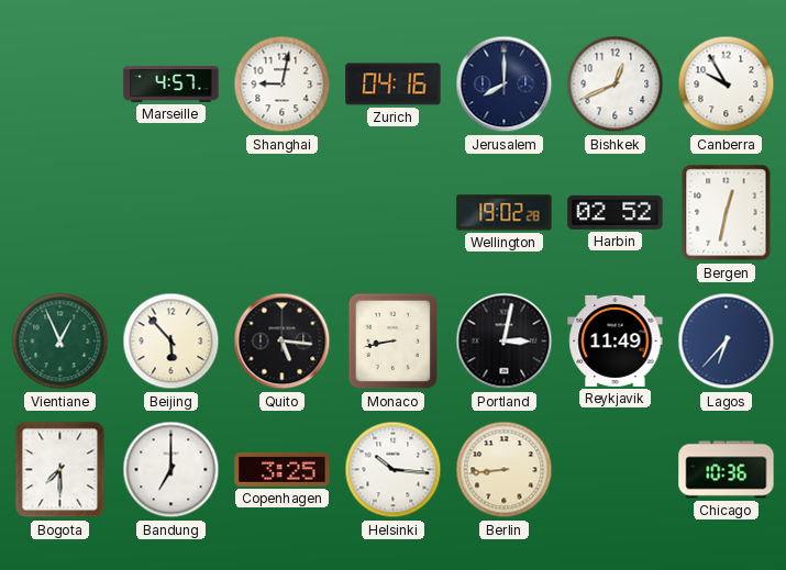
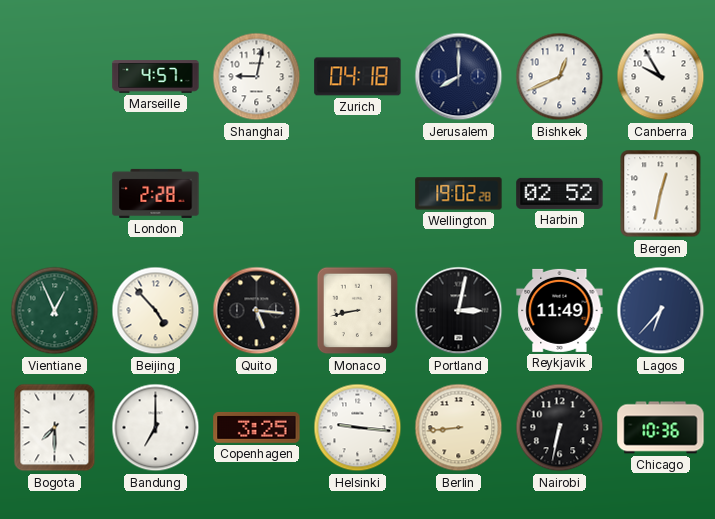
Zurich: 04:16 -> 04:18
London: none -> 2:28
Beijing: 5:53 -> 4:53
Helsinki: 10:16 -> 9:16
Nairobi: none -> 6:32
